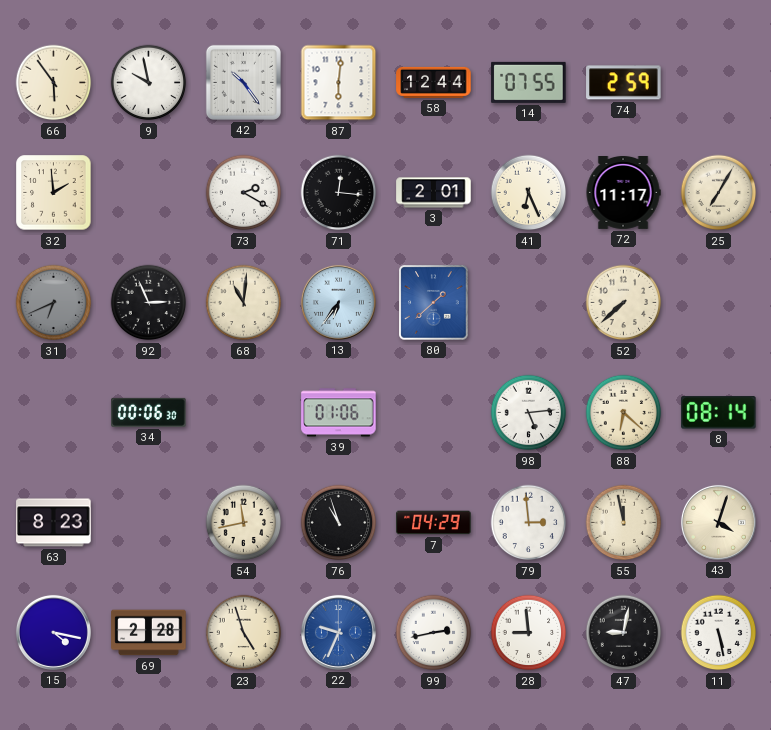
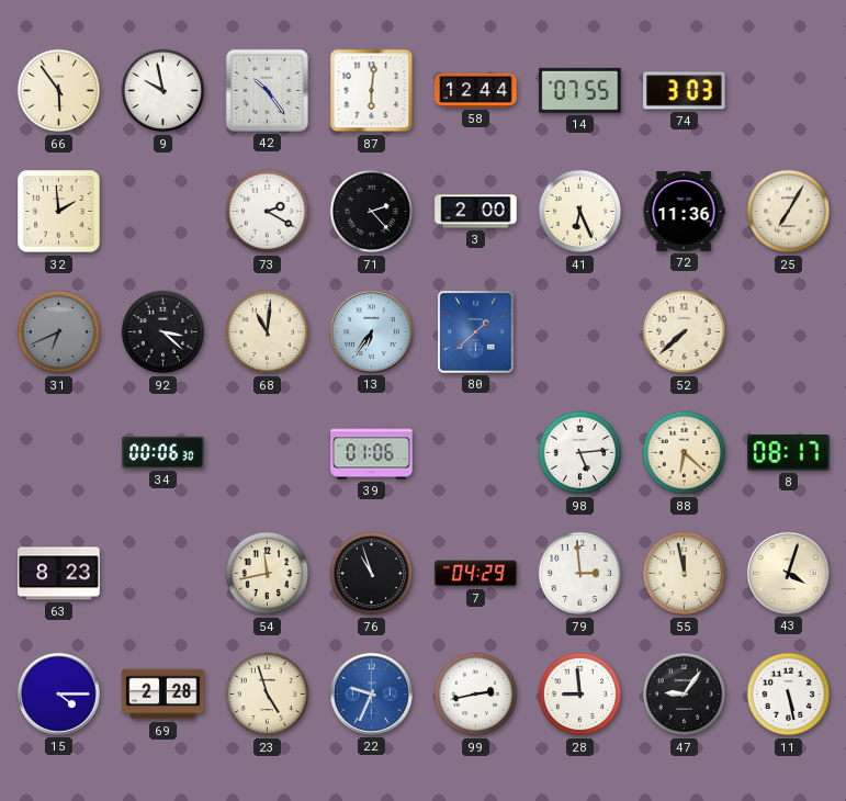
74: 2:59 -> 3:03
71: 12:16 -> 2:23
3: 2:01 -> 2:00
72: 11:17 -> 11:36
92: 2:56 -> 3:22
8: 08:14 -> 08:17
15: 4:17 -> 4:15
47: 9:02 -> 9:06
